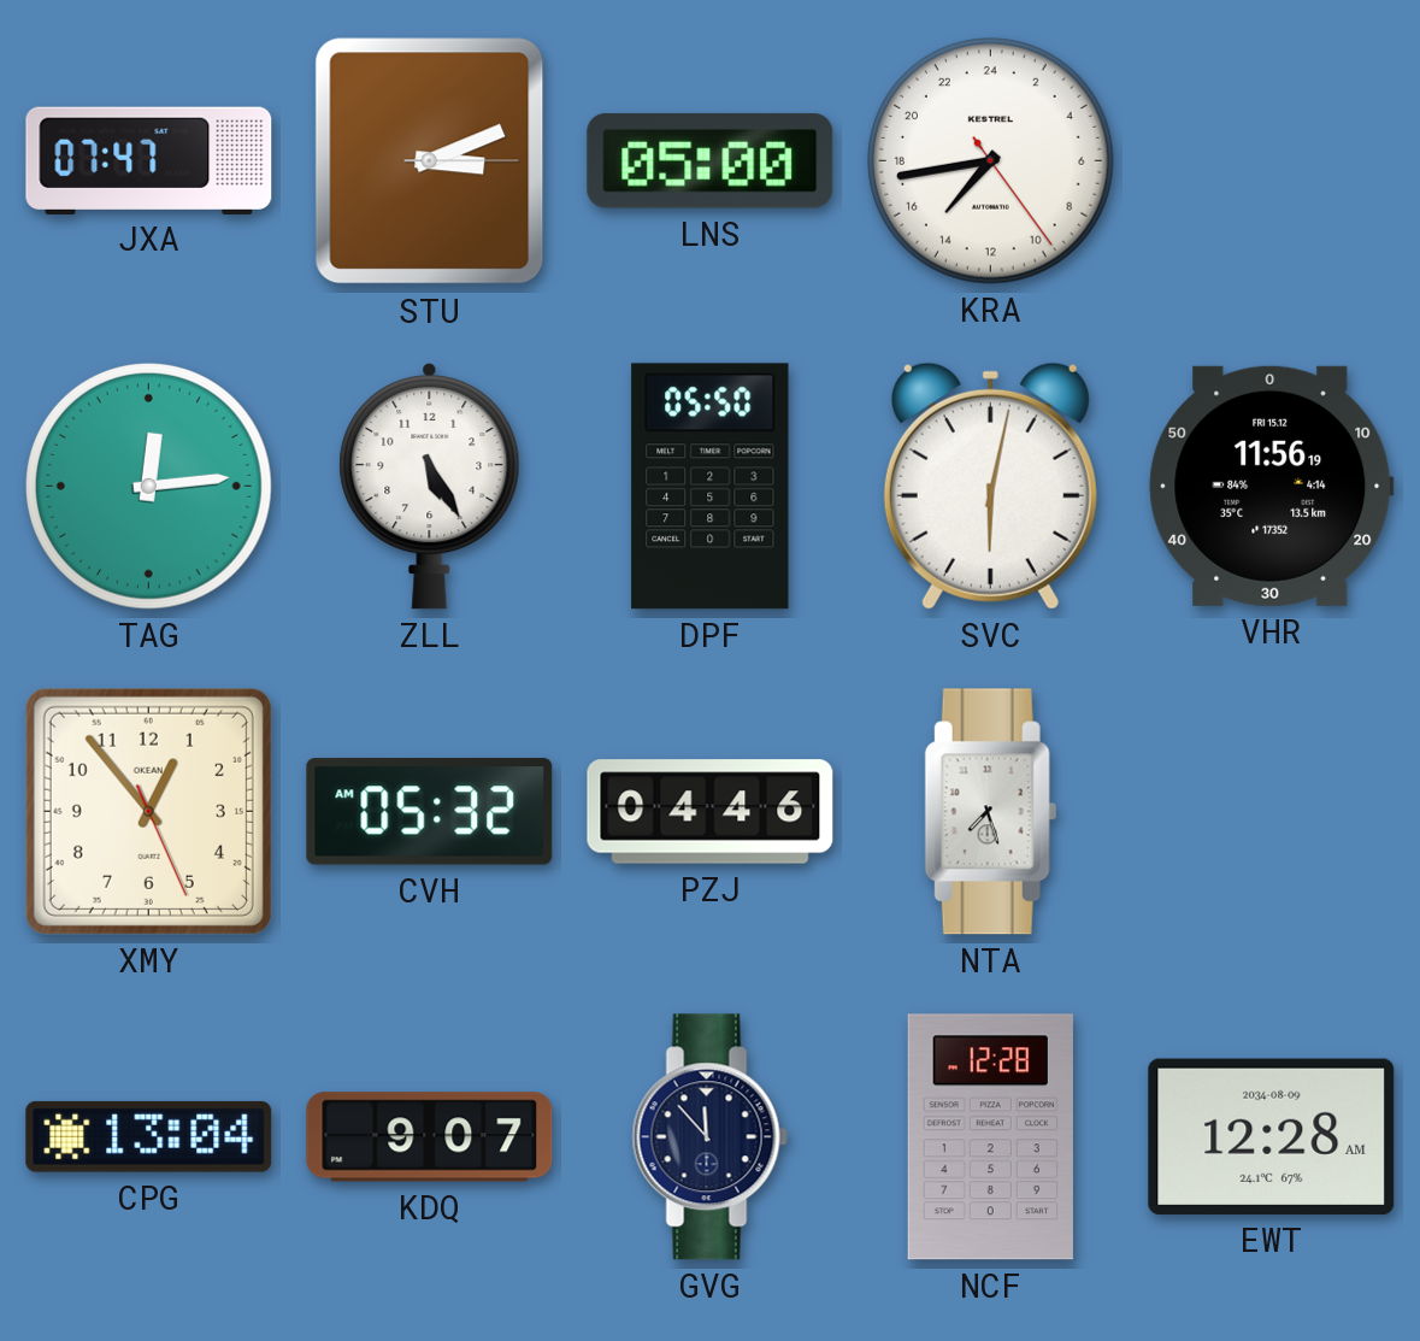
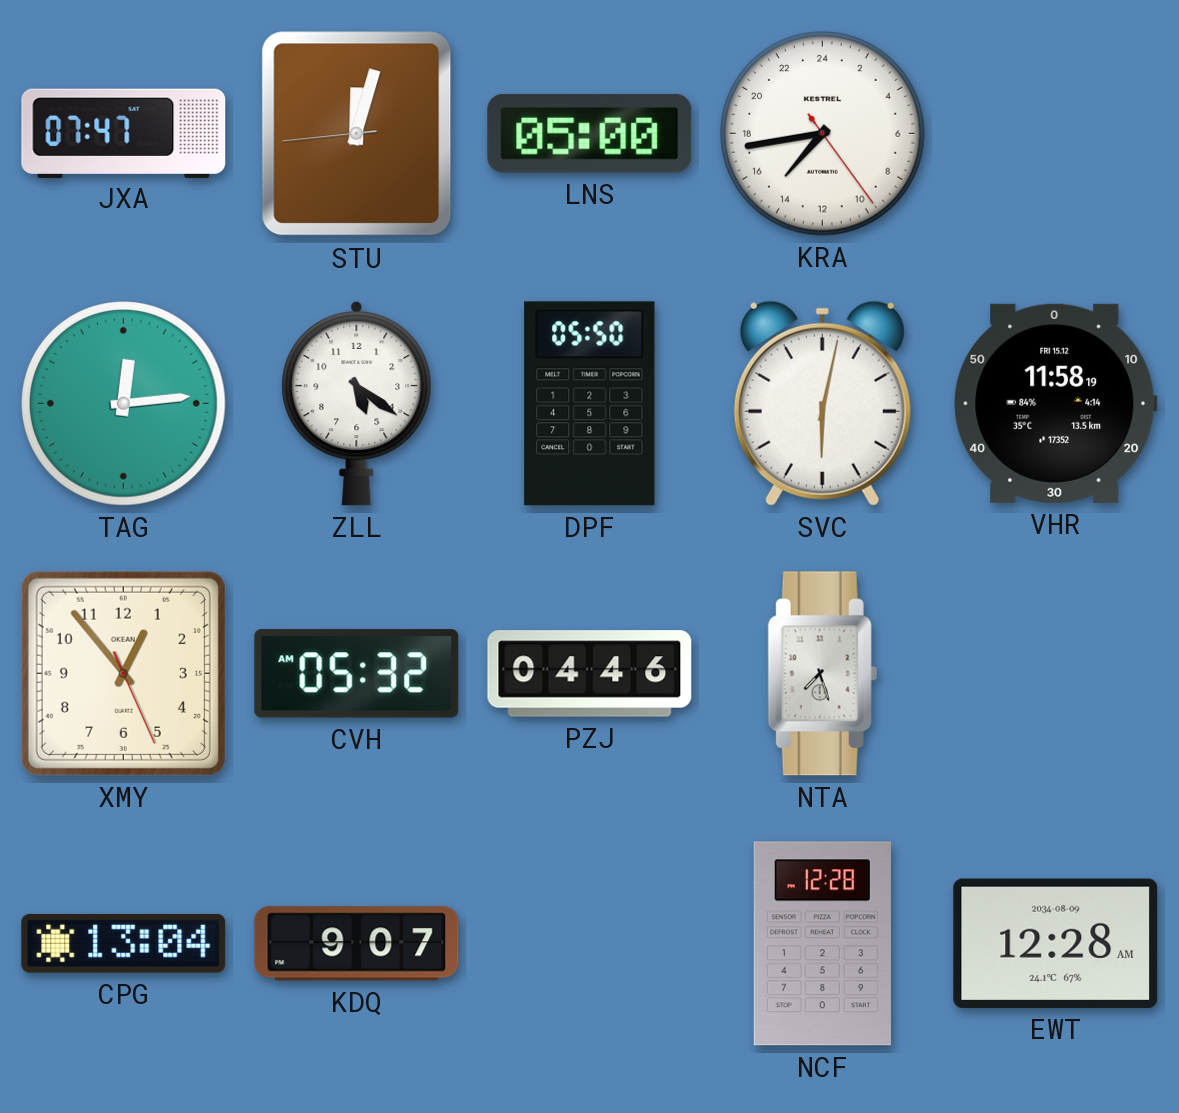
STU: 3:11 -> 12:02
ZLL: 5:25 -> 5:21
VHR: 11:56 -> 11:58
GVG: 11:53 -> none
